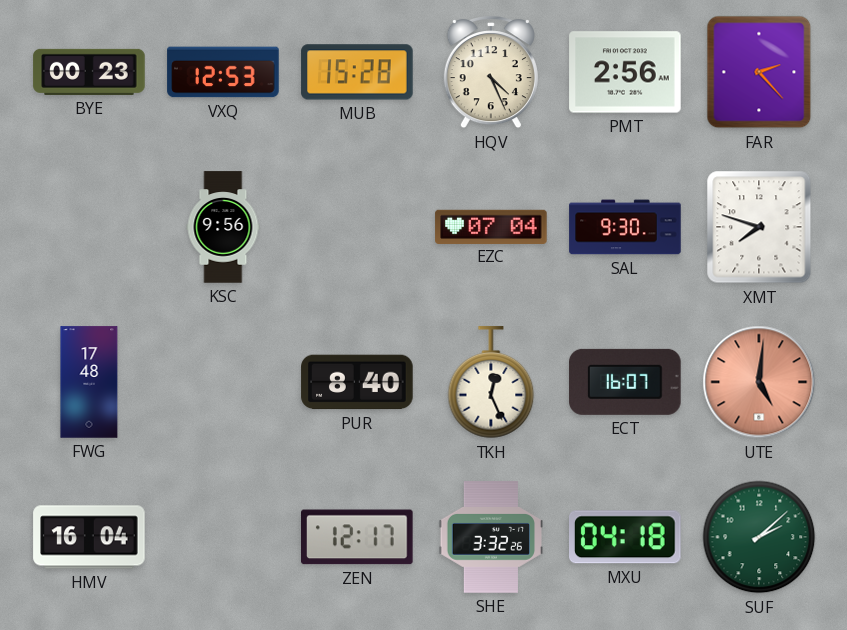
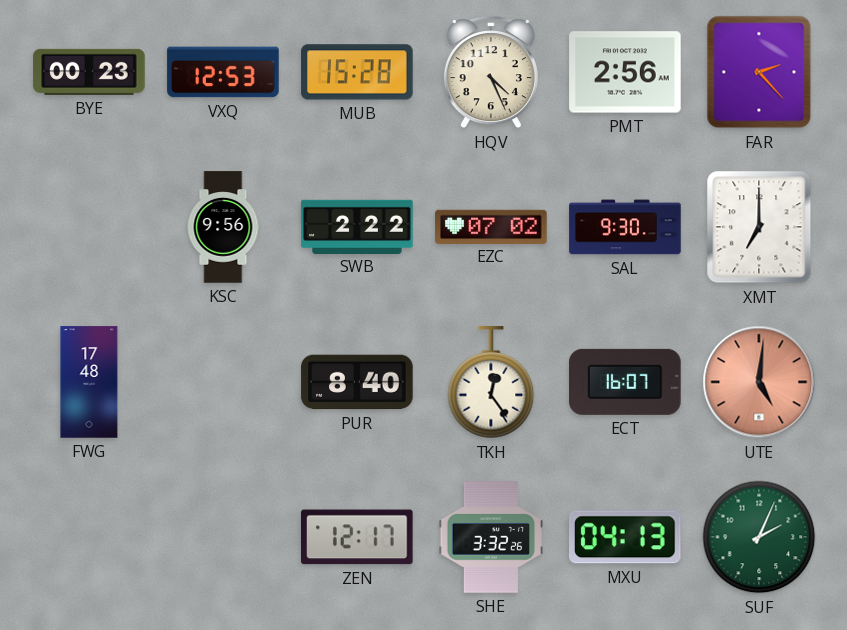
SWB: none -> 2:22
EZC: 07:04 -> 07:02
XMT: 7:48 -> 7:00
TKH: 12:26 -> 12:24
HMV: 16:04 -> none
MXU: 04:18 -> 04:13
SUF: 2:08 -> 2:04
